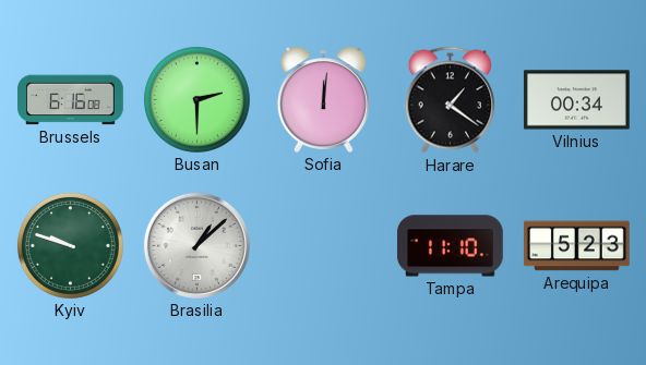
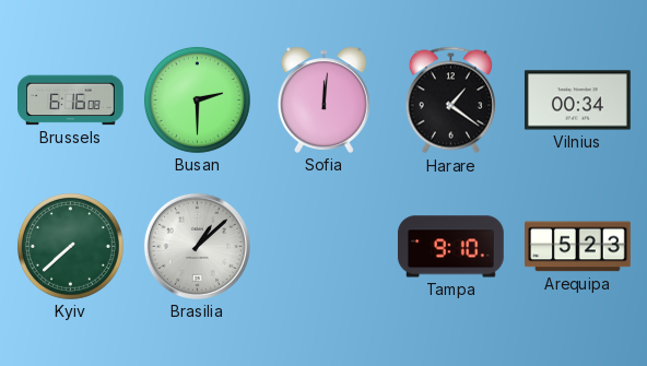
Kyiv: 9:48 -> 7:38
Tampa: 11:10 -> 9:10
